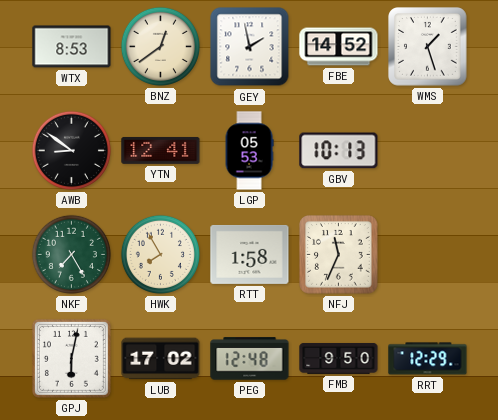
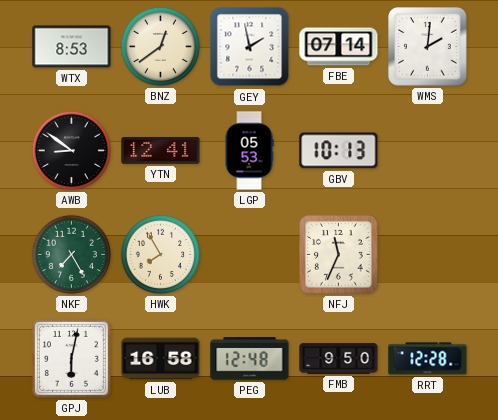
FBE: 14:52 -> 07:14
WMS: 1:27 -> 2:01
RTT: 1:58 -> none
LUB: 17:02 -> 16:58
RRT: 12:29 -> 12:28
